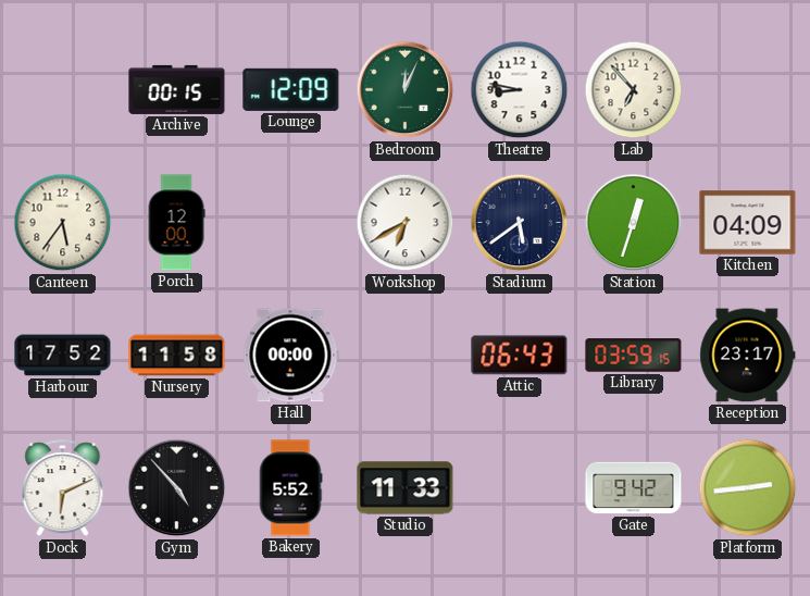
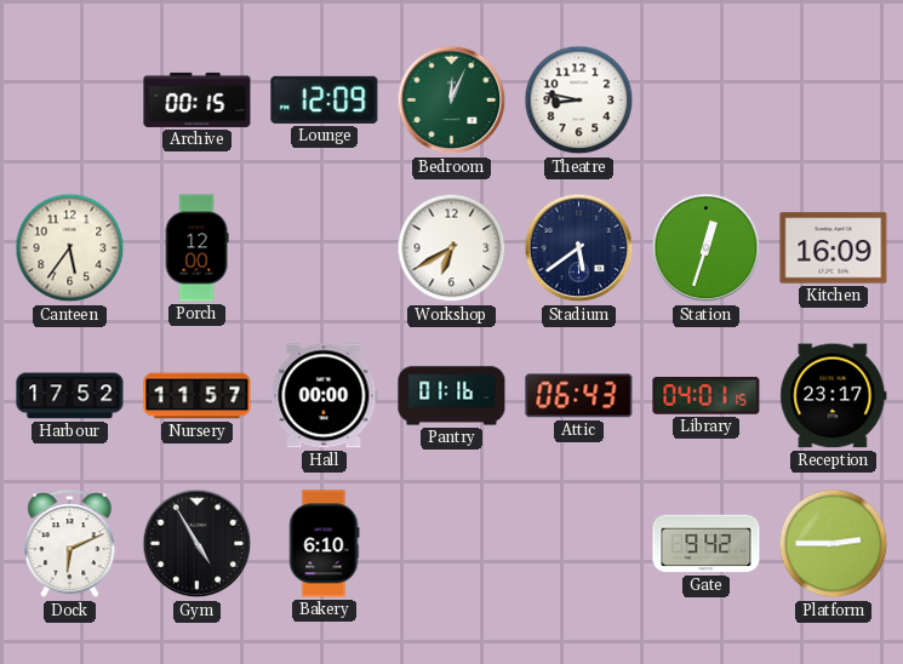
Lab: 6:53 -> none
Kitchen: 04:09 -> 16:09
Nursery: 11:58 -> 11:57
Pantry: none -> 01:16
Library: 03:59 -> 04:01
Gym: 4:53 -> 4:55
Bakery: 5:52 -> 6:10
Studio: 11:33 -> none
Platform: 2:44 -> 2:45
